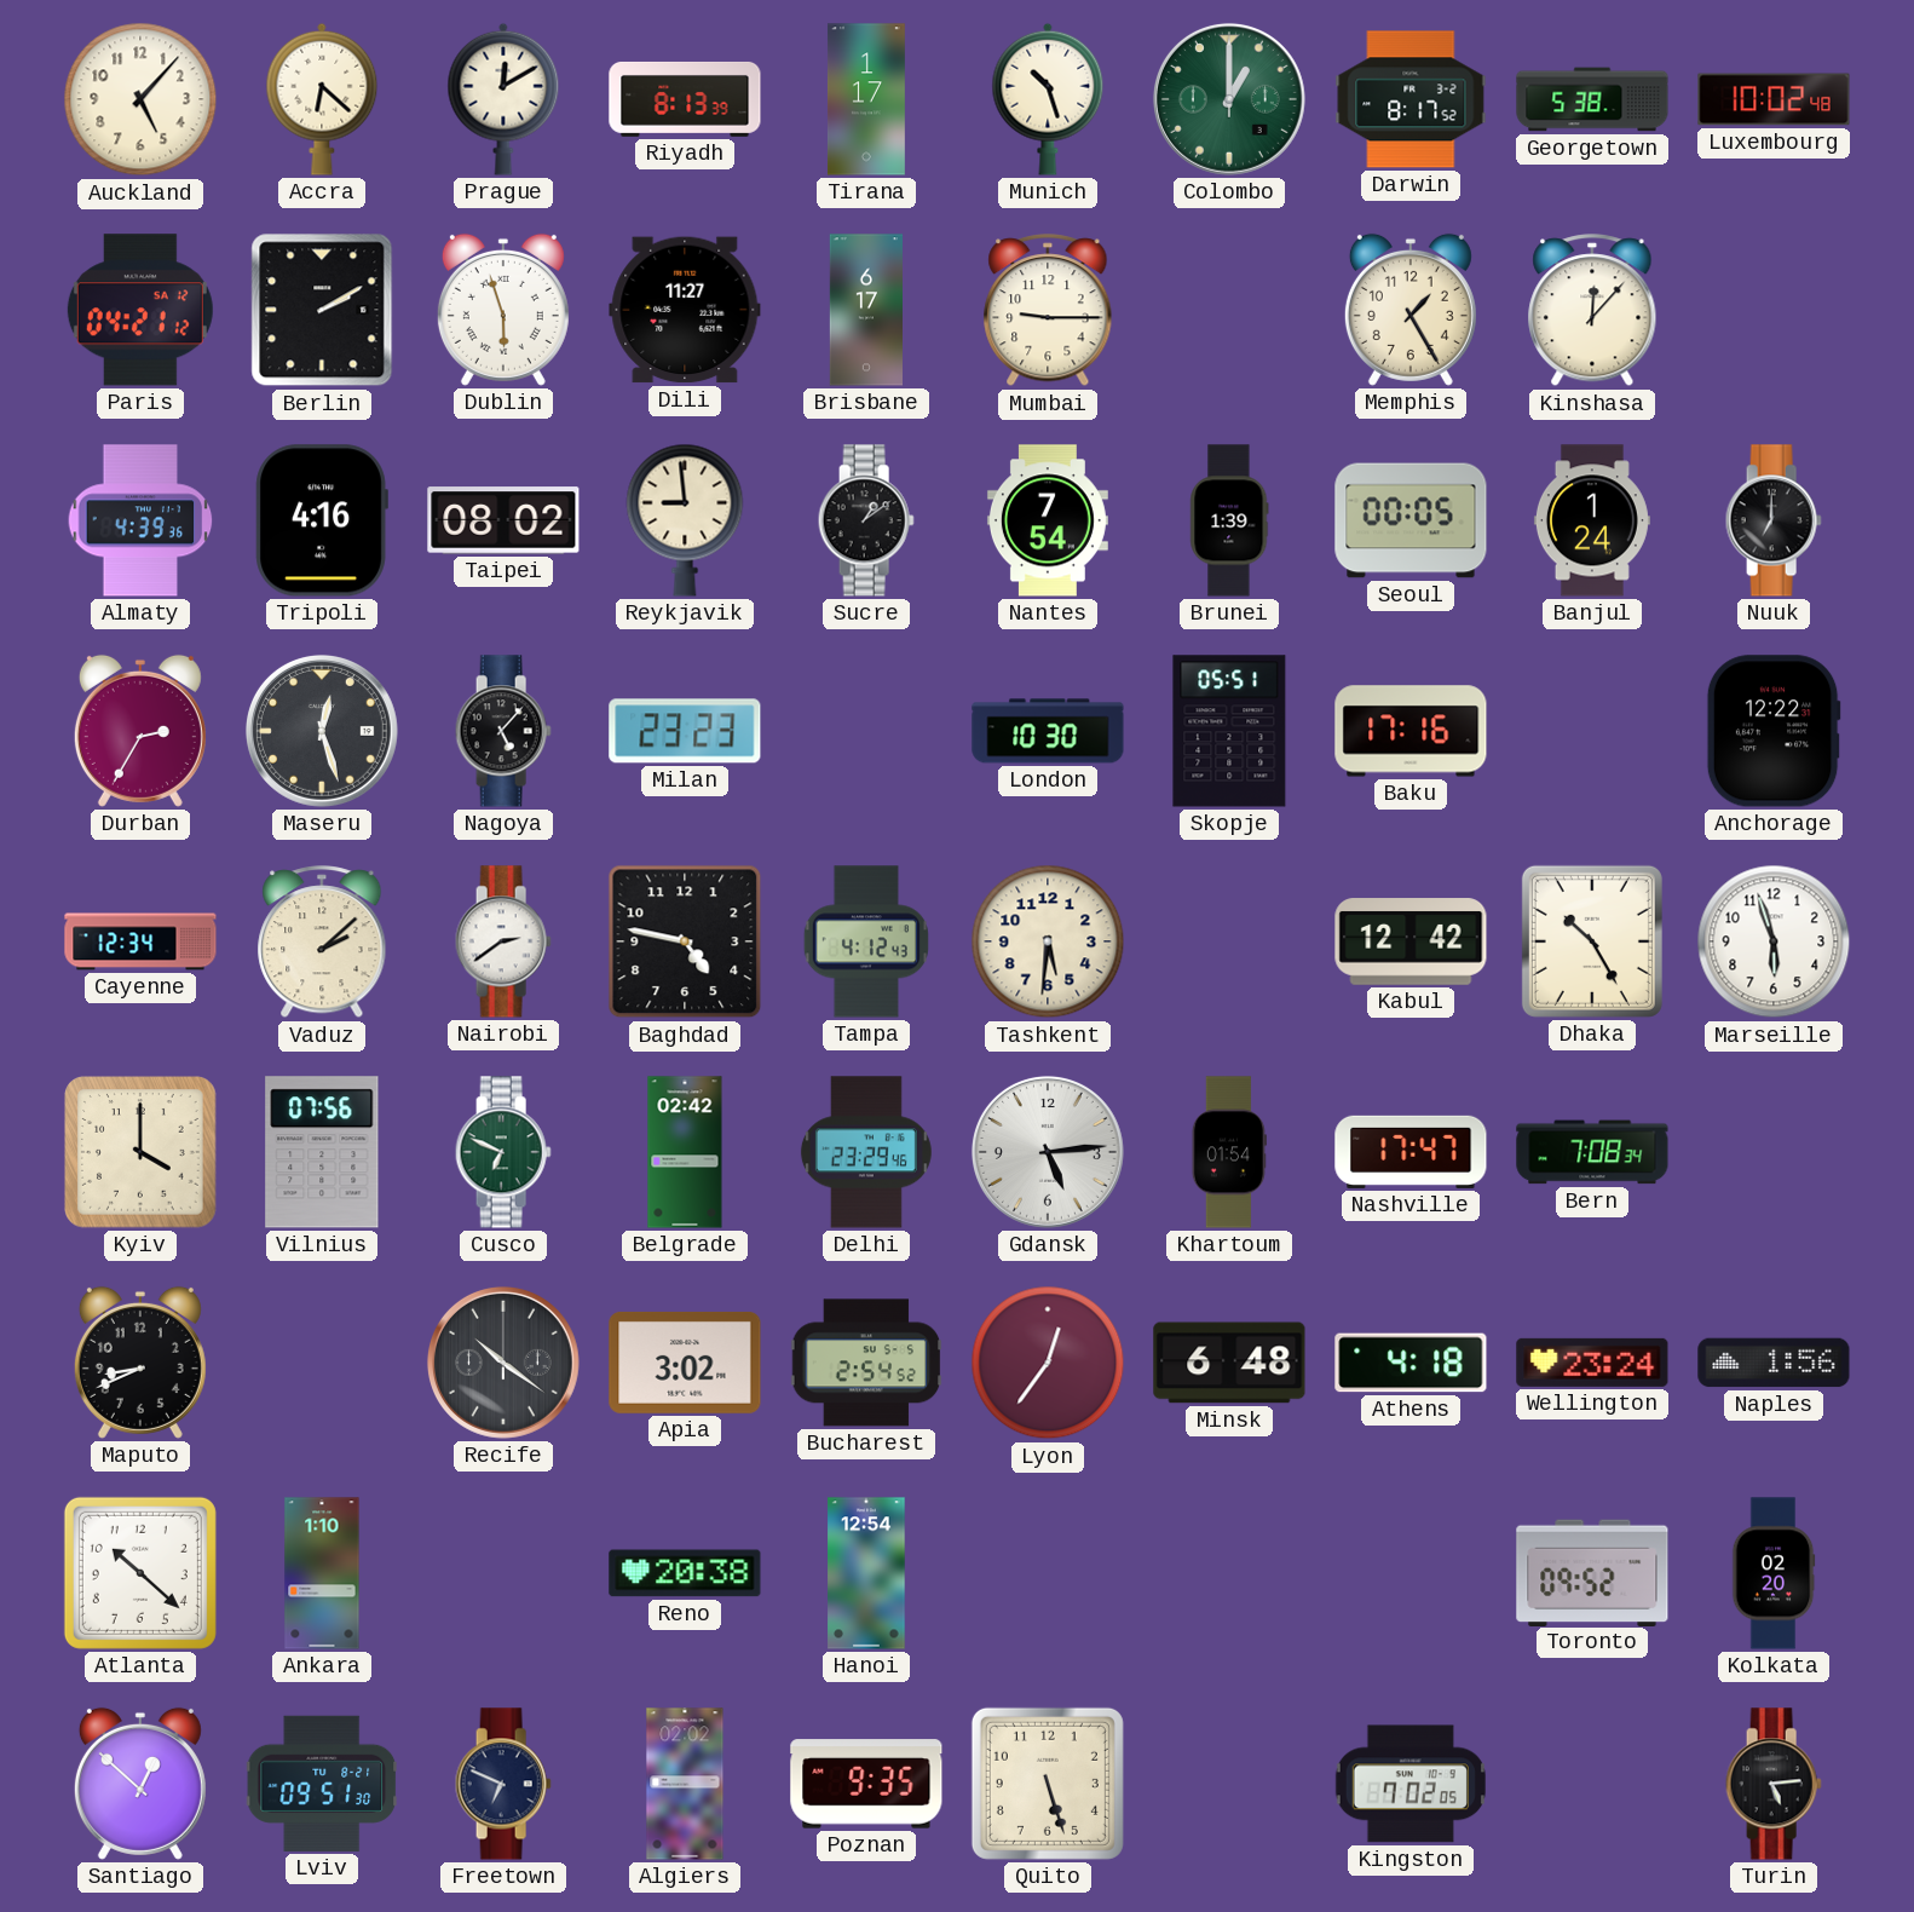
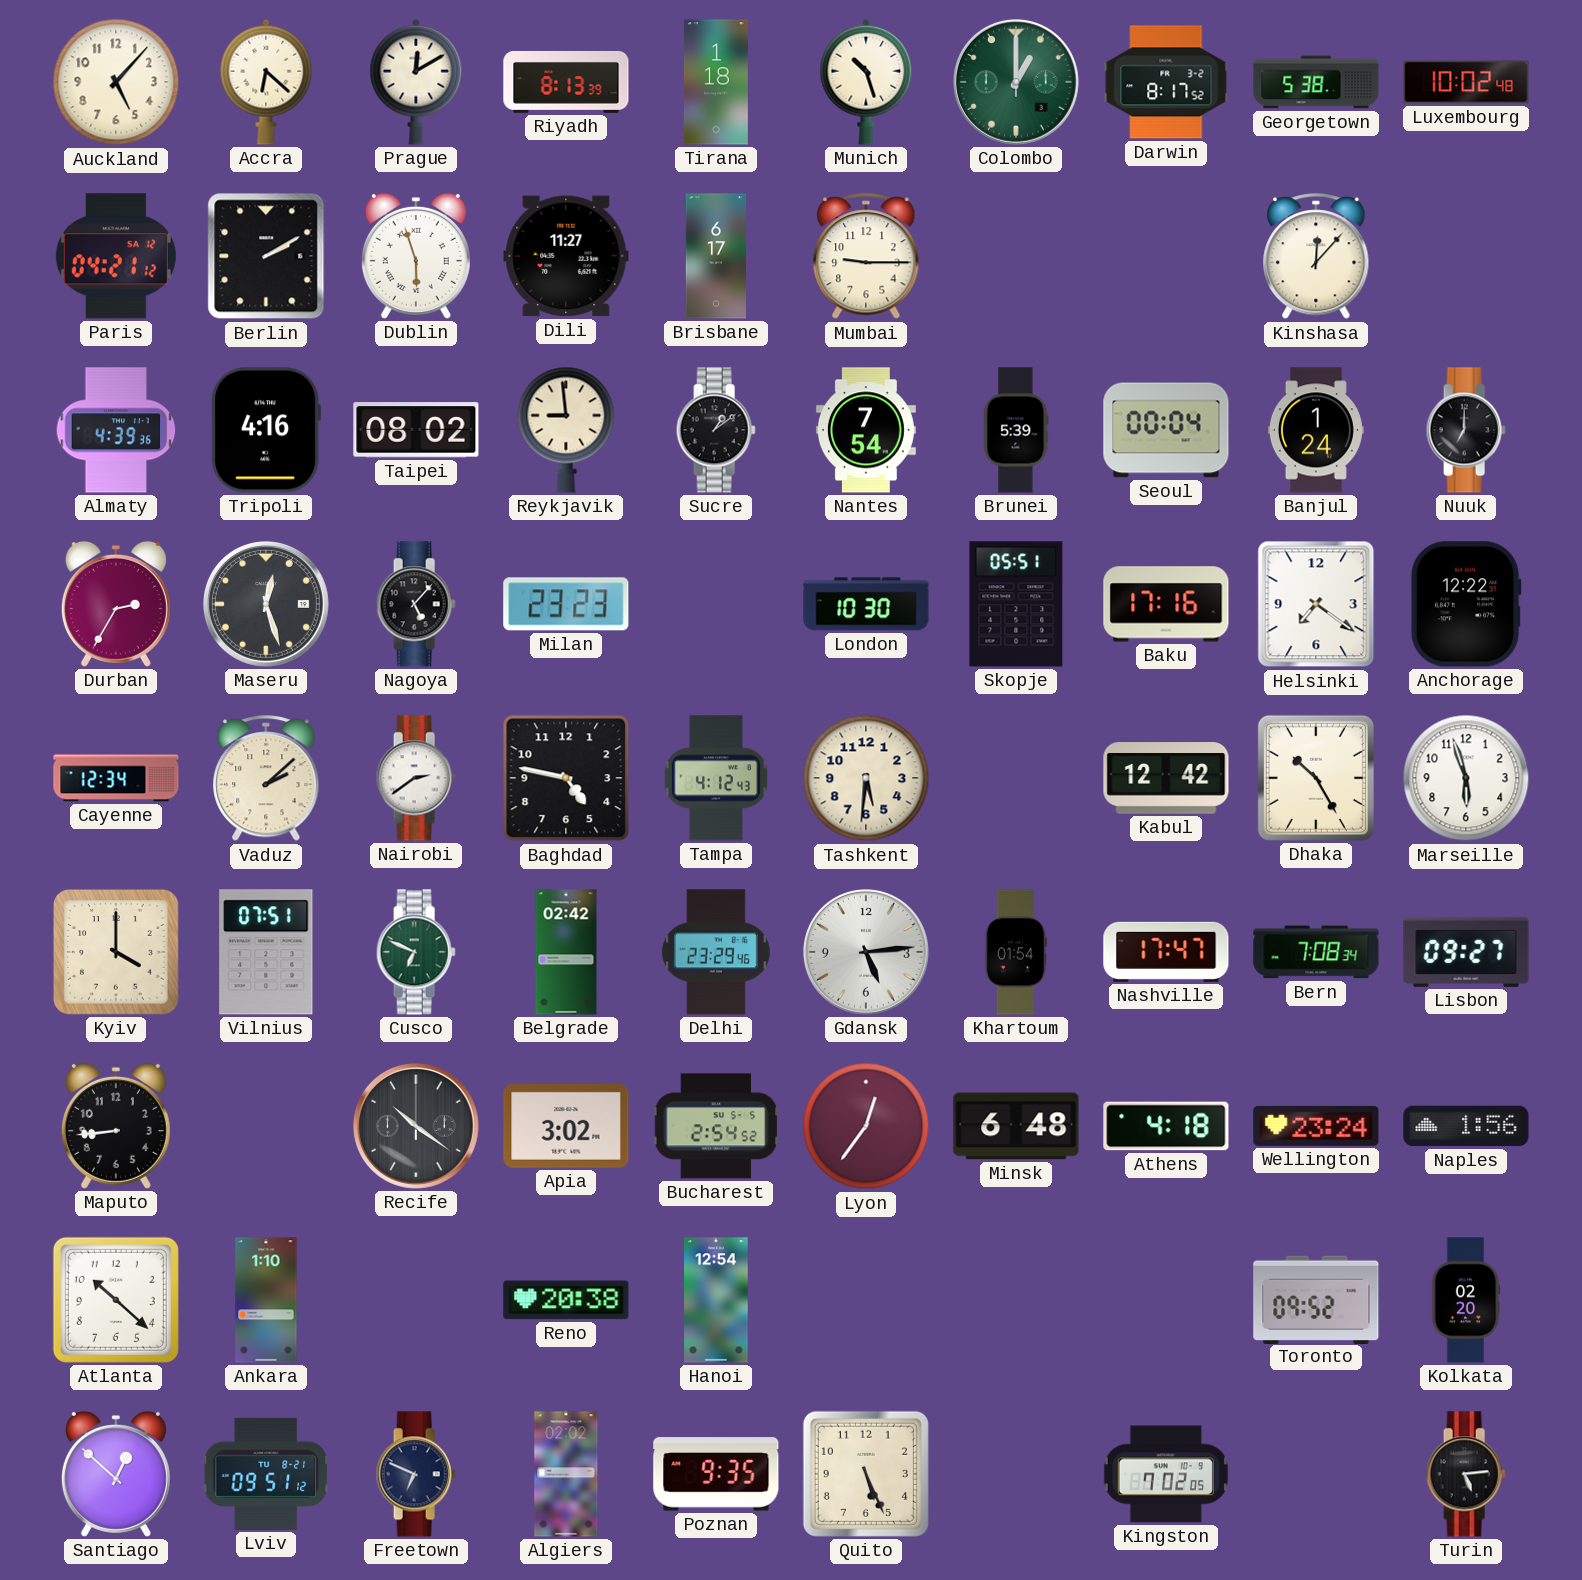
Tirana: 1:17 -> 1:18
Memphis: 1:25 -> none
Brunei: 1:39 -> 5:39
Seoul: 00:05 -> 00:04
Helsinki: none -> 7:21
Vilnius: 07:56 -> 07:51
Lisbon: none -> 09:27
Maputo: 8:41 -> 8:44
Lviv: 09:51:30 -> 09:51:12
Quito: 5:27 -> 5:26
